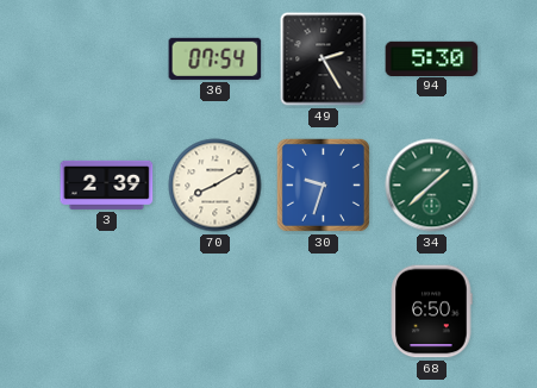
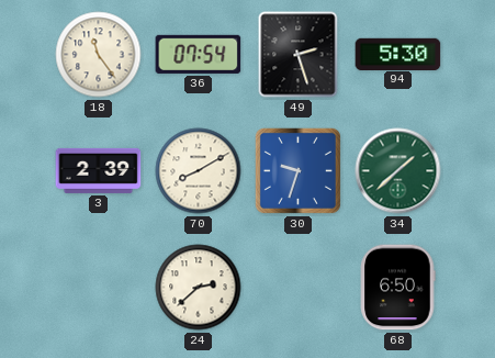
18: none -> 11:24
49: 2:25 -> 2:27
24: none -> 2:38
